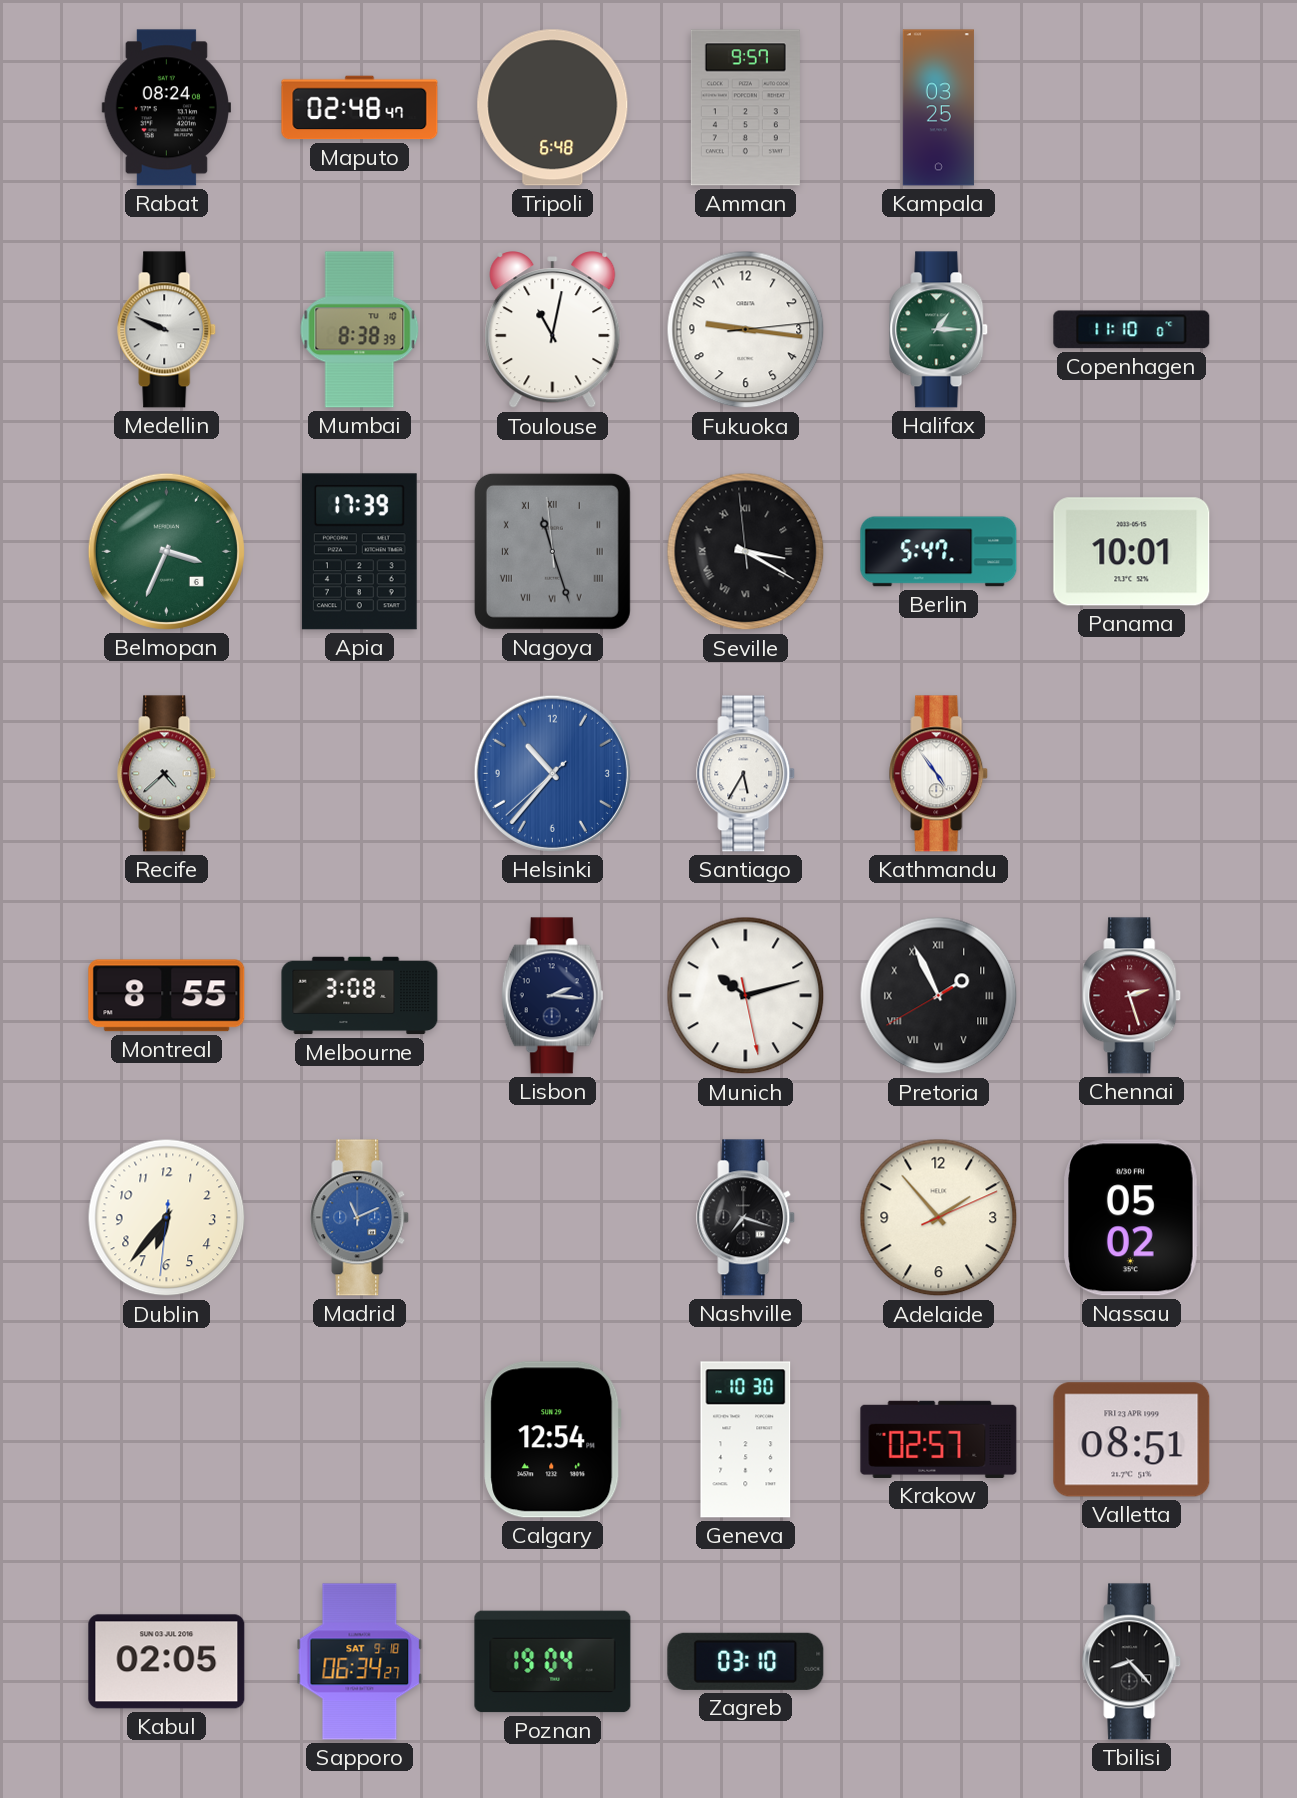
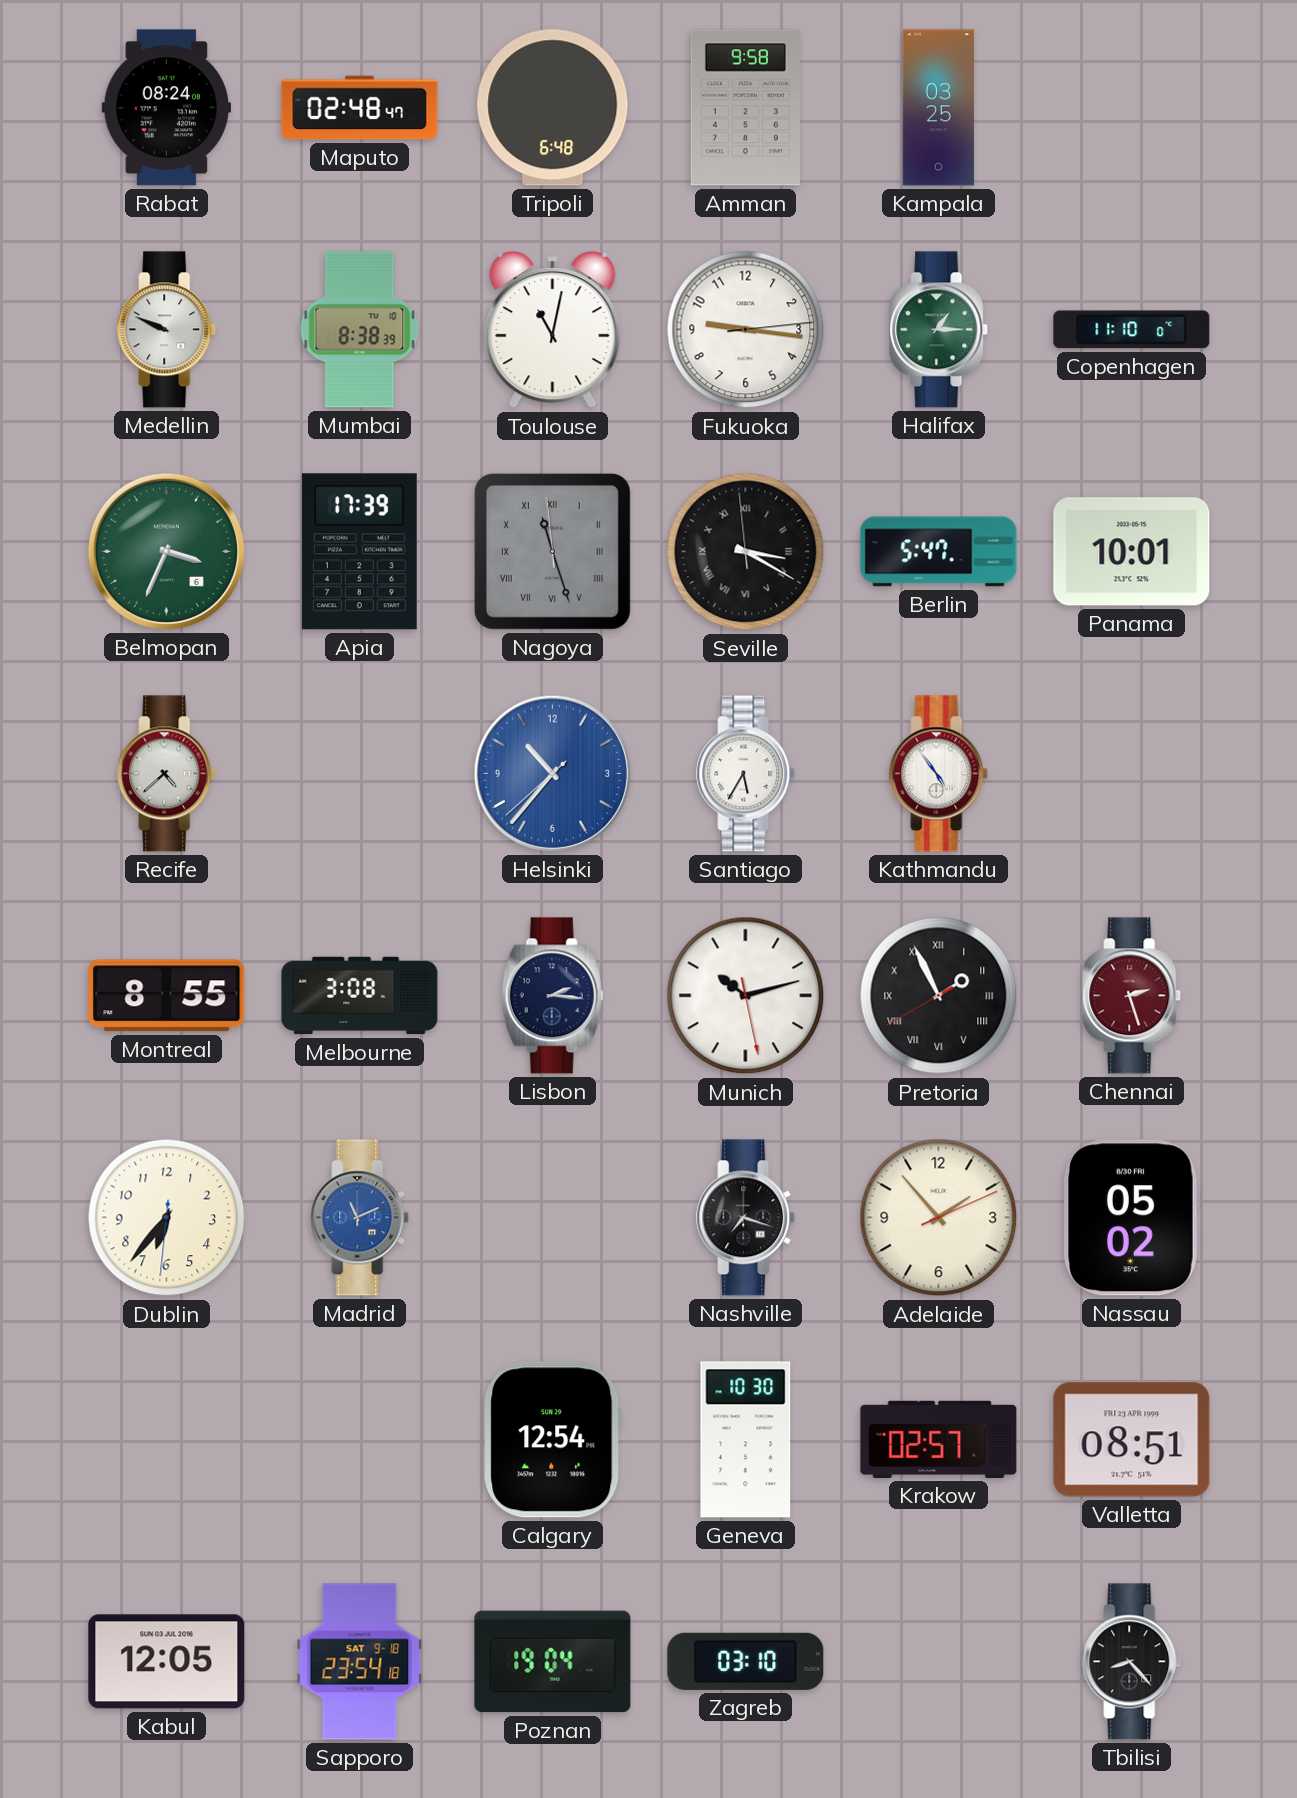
Amman: 9:57 -> 9:58
Kabul: 02:05 -> 12:05
Sapporo: 06:34 -> 23:54
